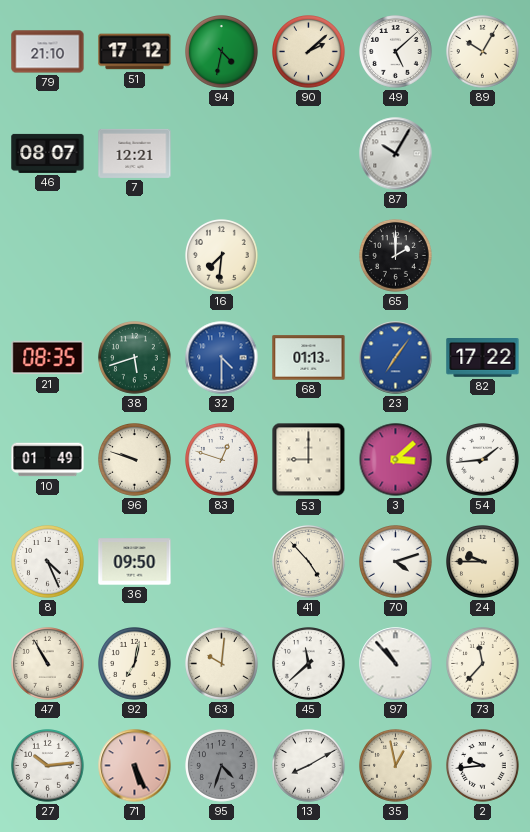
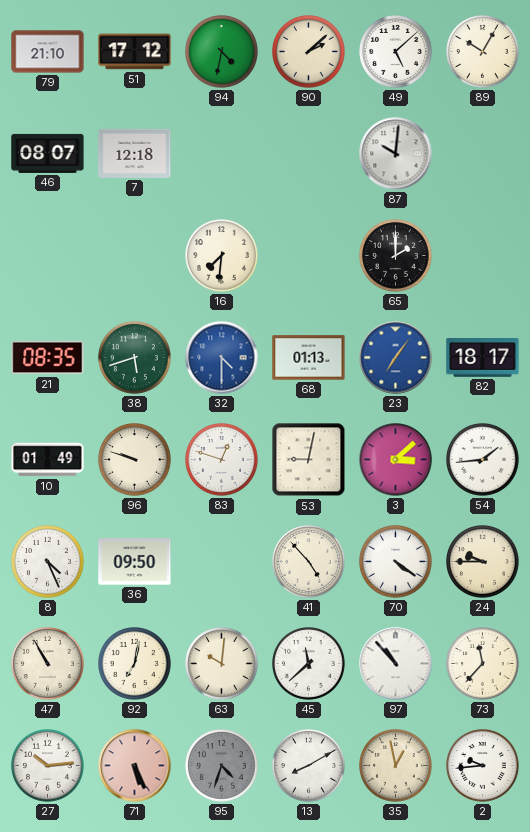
7: 12:21 -> 12:18
87: 10:05 -> 10:01
82: 17:22 -> 18:17
53: 9:00 -> 9:02
70: 4:12 -> 4:21
